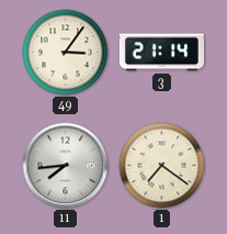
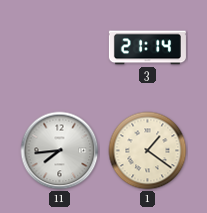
49: 3:06 -> none
1: 7:21 -> 1:21
